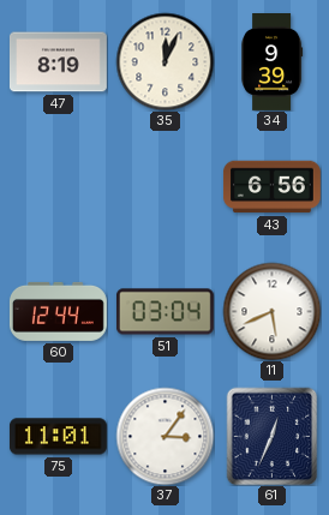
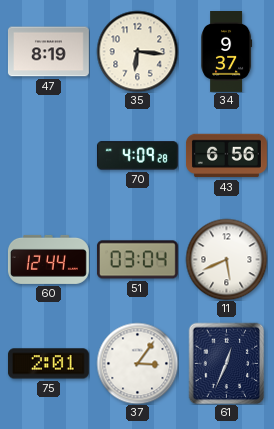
35: 12:04 -> 6:16
34: 9:39 -> 9:37
70: none -> 4:09
75: 11:01 -> 2:01
